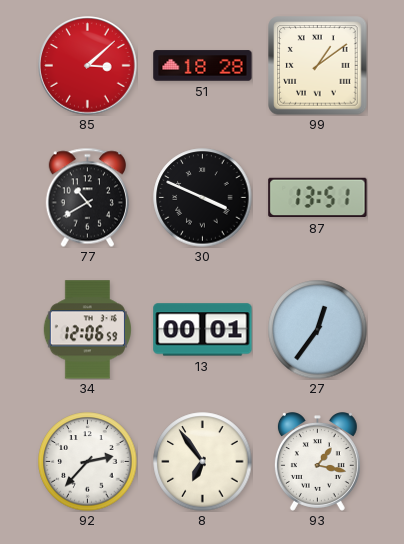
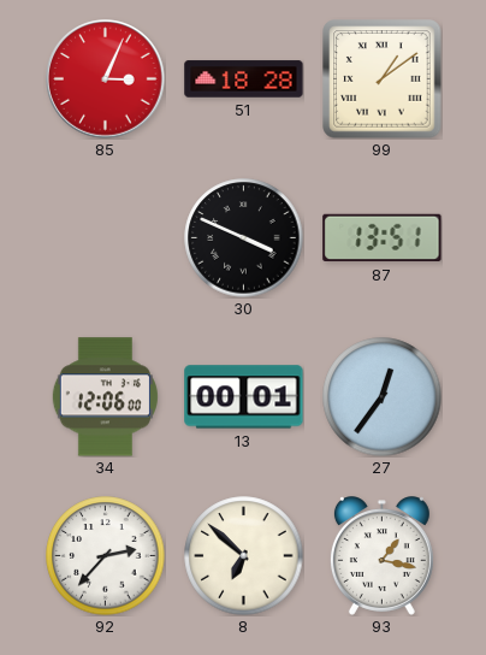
85: 3:08 -> 3:04
77: 10:40 -> none
34: 12:06:59 -> 12:06:00
8: 6:54 -> 6:52
